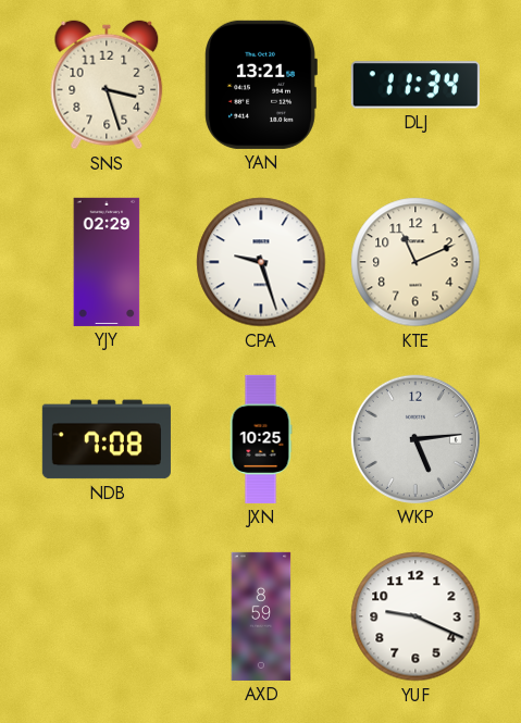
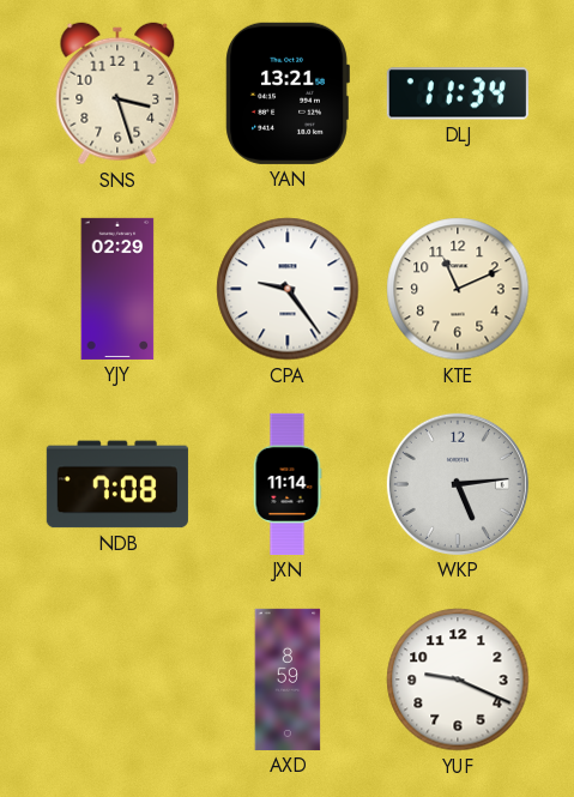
CPA: 9:27 -> 9:24
JXN: 10:25 -> 11:14
